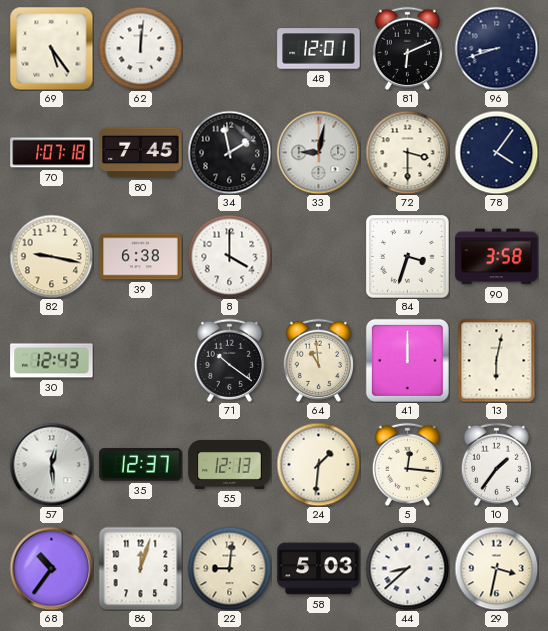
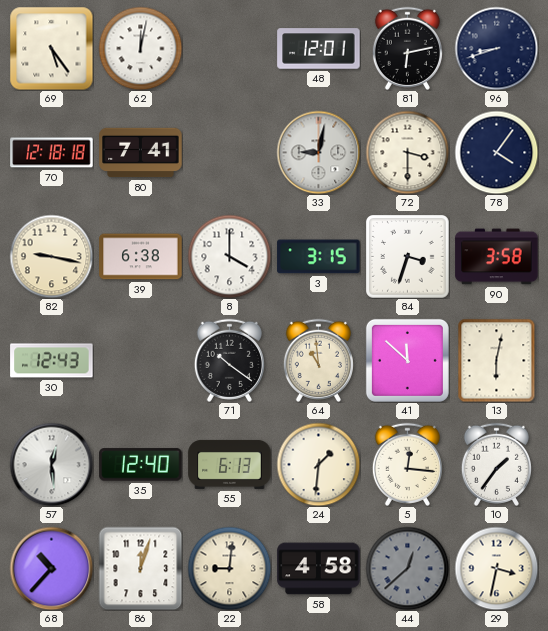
62: 12:01 -> 12:02
81: 6:11 -> 6:13
70: 1:07 -> 12:18
80: 7:45 -> 7:41
34: 1:58 -> none
3: none -> 3:15
41: 12:00 -> 11:52
35: 12:37 -> 12:40
55: 12:13 -> 6:13
68: 10:36 -> 10:37
58: 5:03 -> 4:58
44: 8:38 -> 12:38
44 dial: white -> grey
